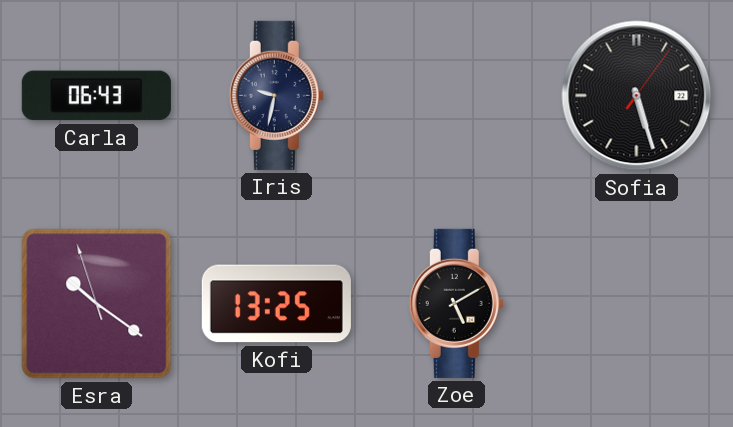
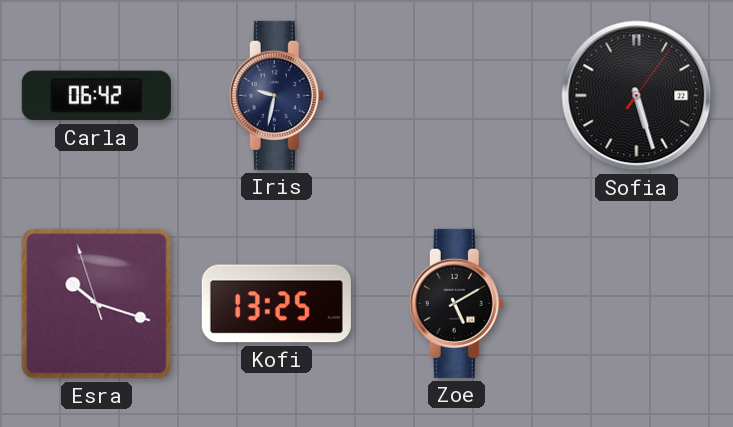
Carla: 06:43 -> 06:42
Esra: 10:20 -> 10:17
